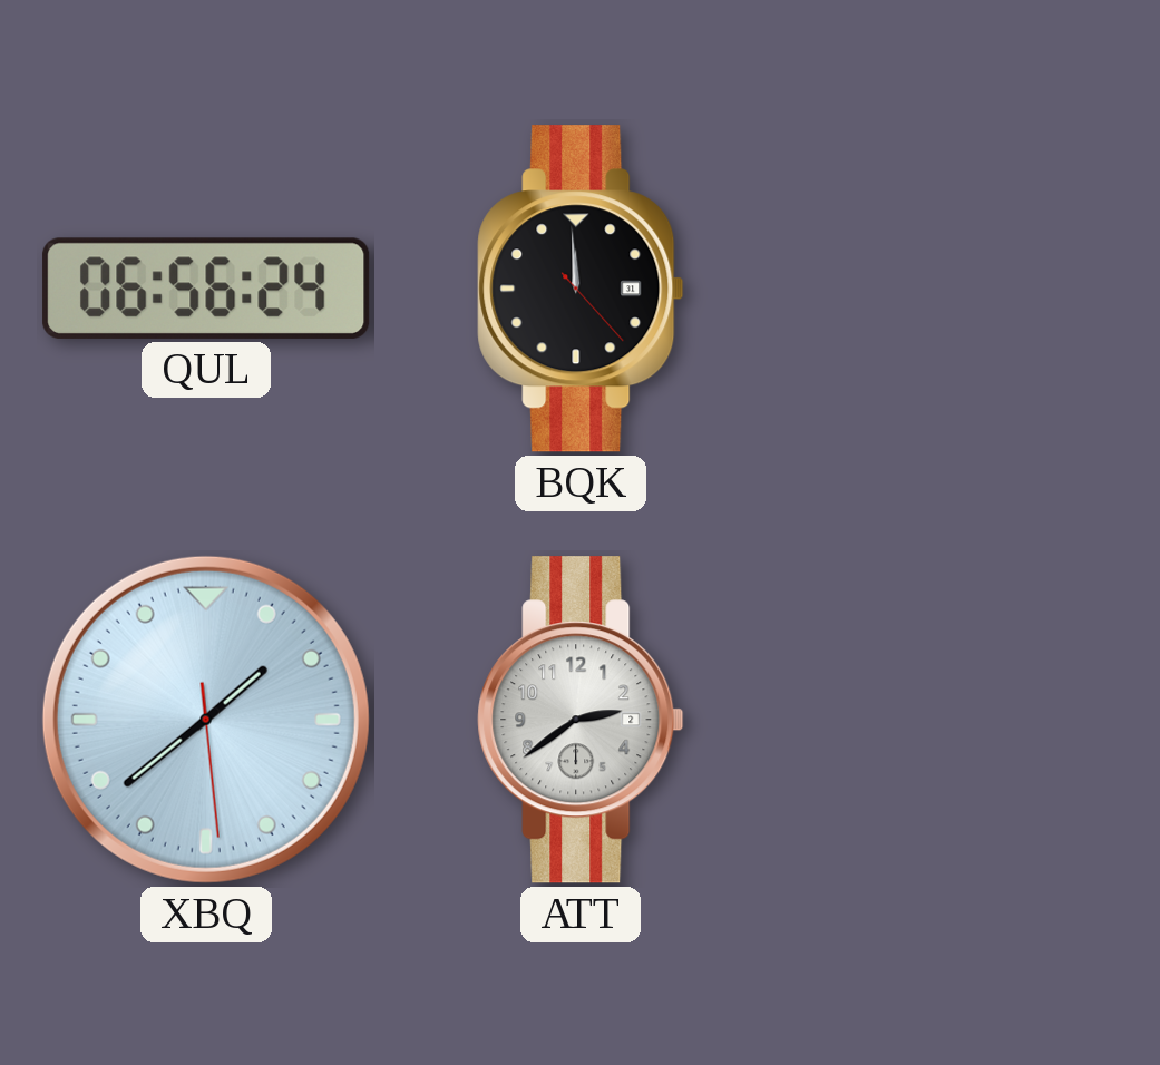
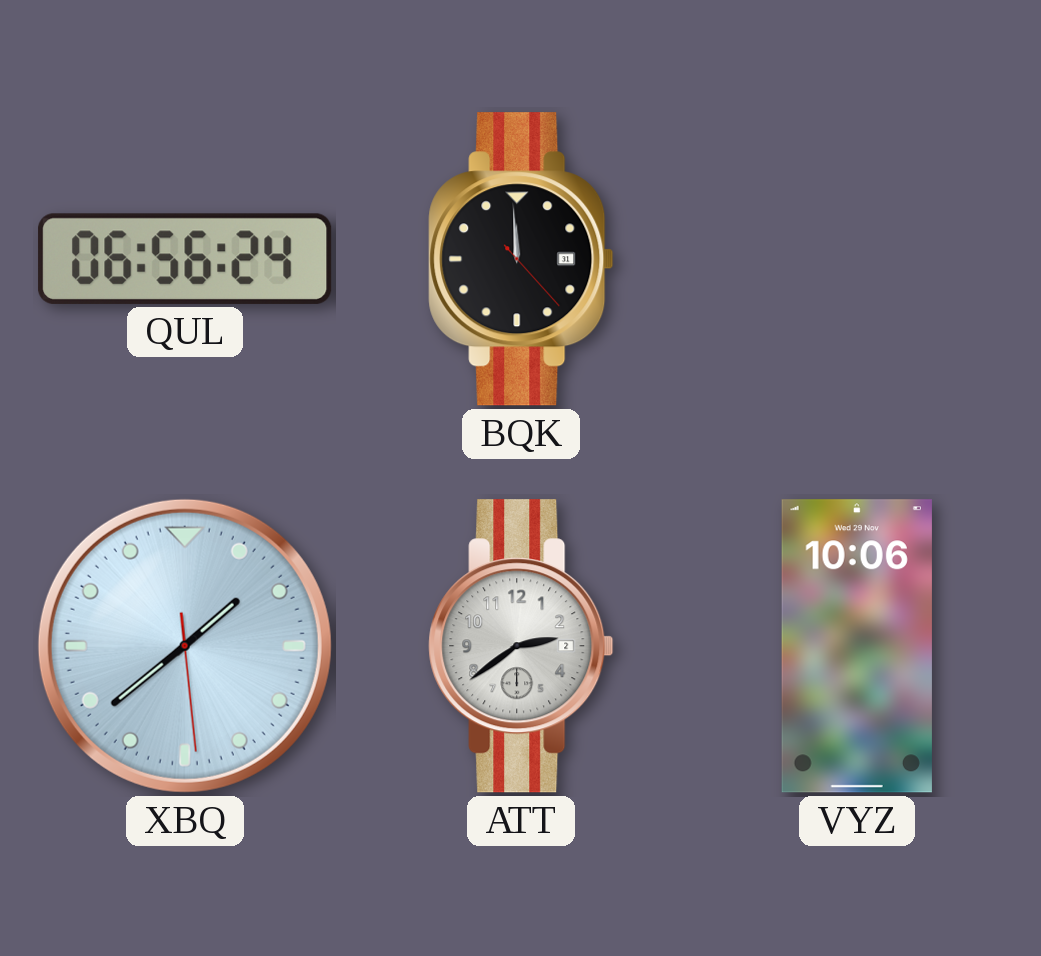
VYZ: none -> 10:06
